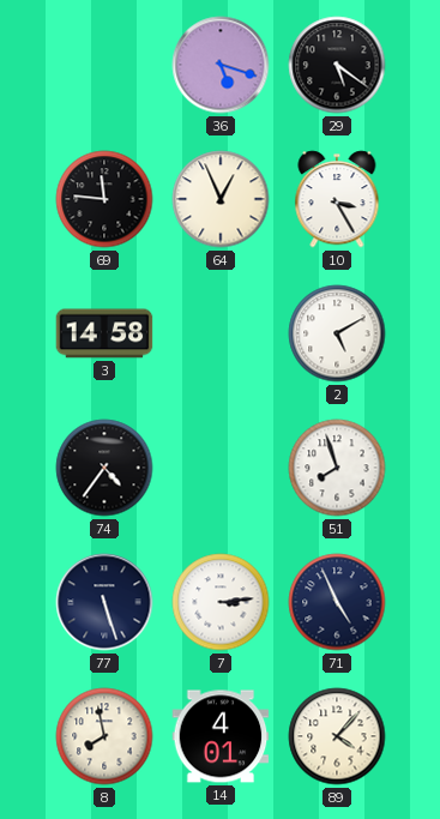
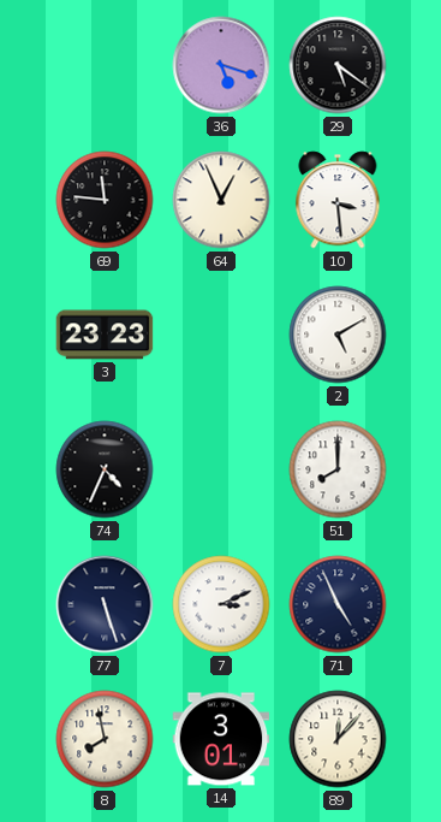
10: 3:25 -> 3:29
3: 14:58 -> 23:23
74: 4:36 -> 4:34
51: 7:57 -> 8:00
7: 3:14 -> 3:11
14: 4:01 -> 3:01
89: 4:07 -> 12:07
